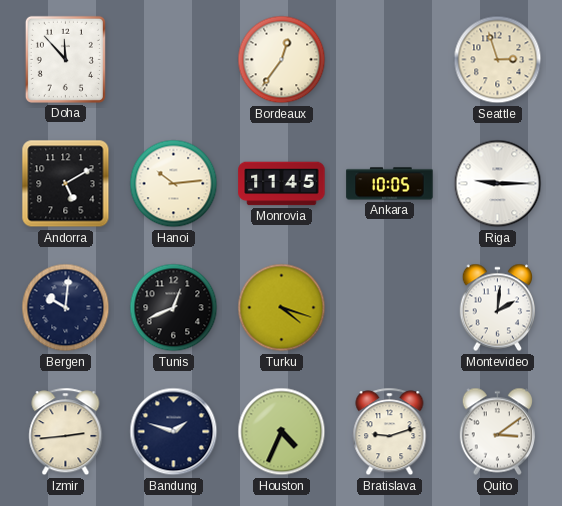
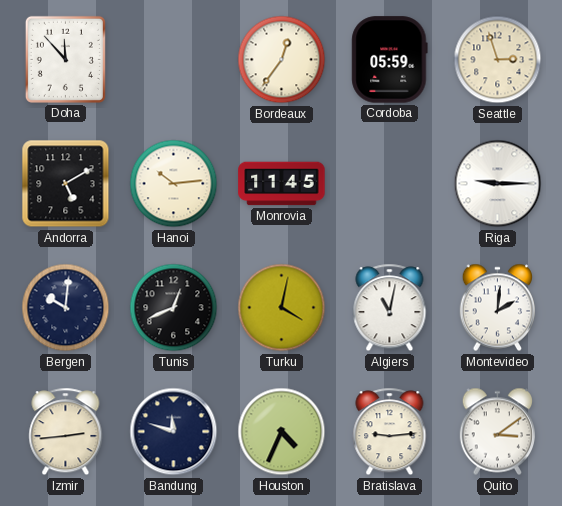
Cordoba: none -> 05:59
Ankara: 10:05 -> none
Turku: 4:18 -> 4:02
Algiers: none -> 11:02
Bandung: 1:48 -> 11:48
Bratislava: 9:12 -> 9:14
